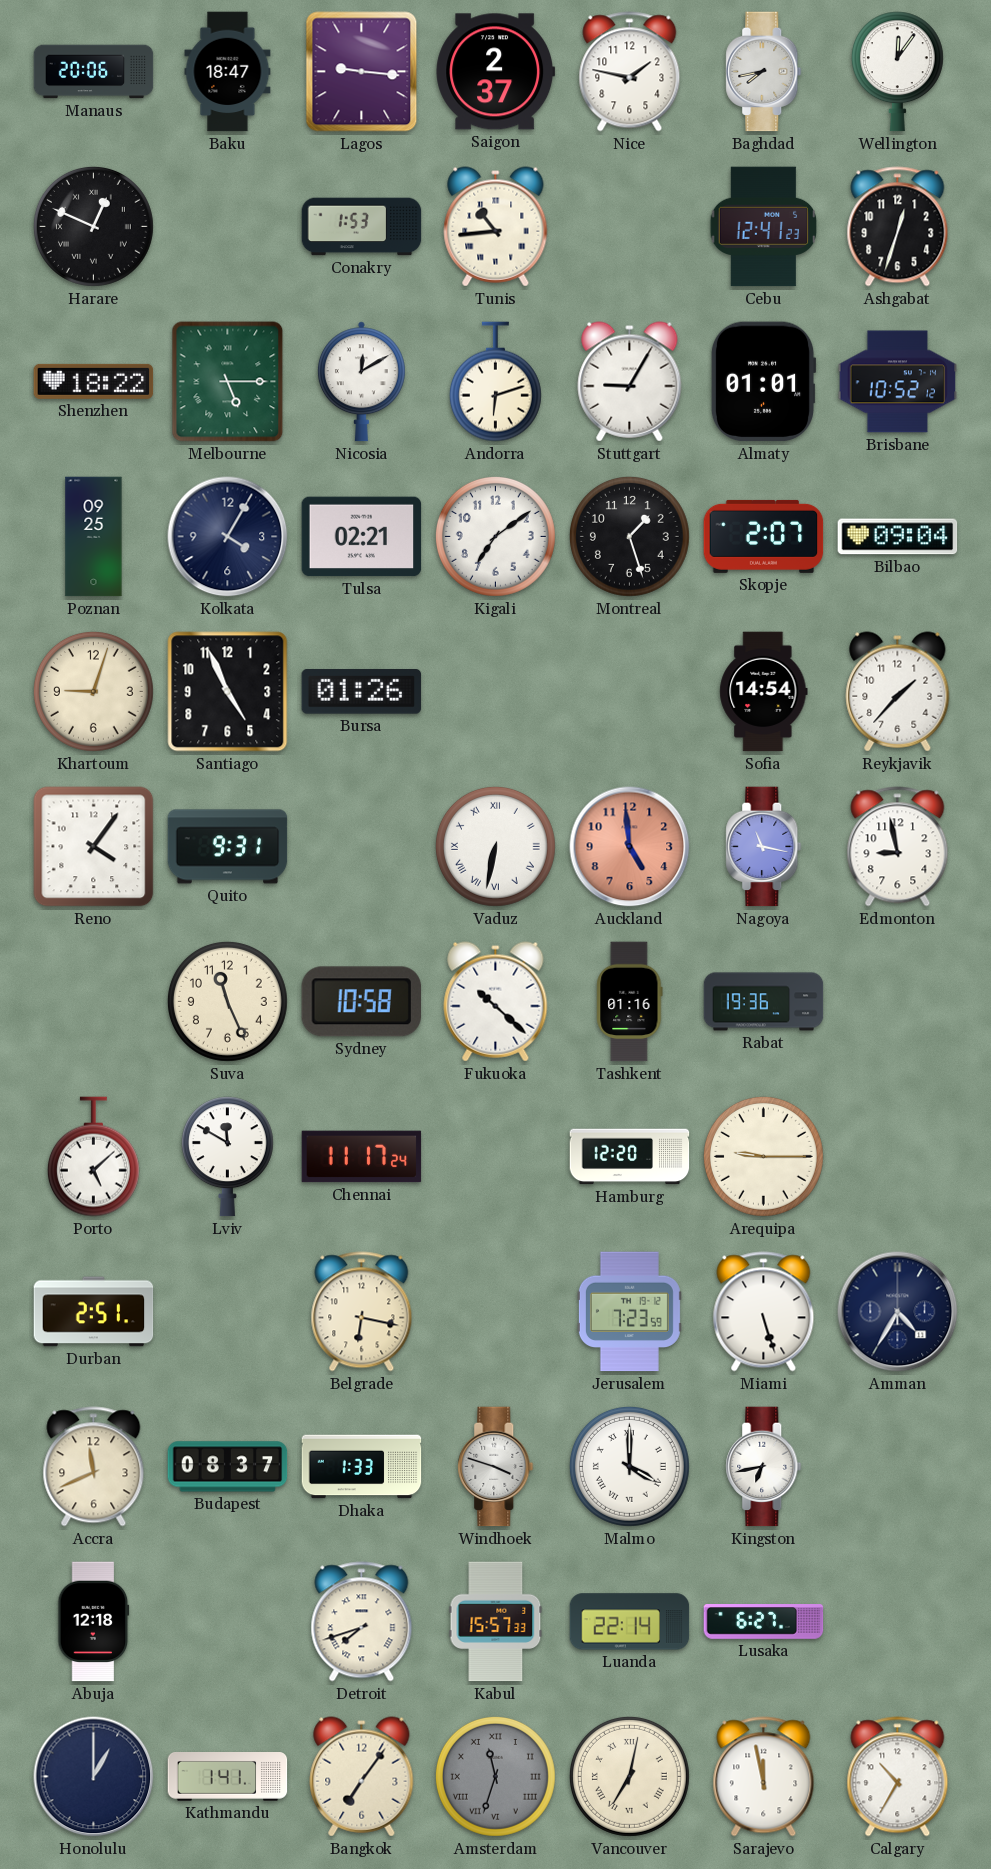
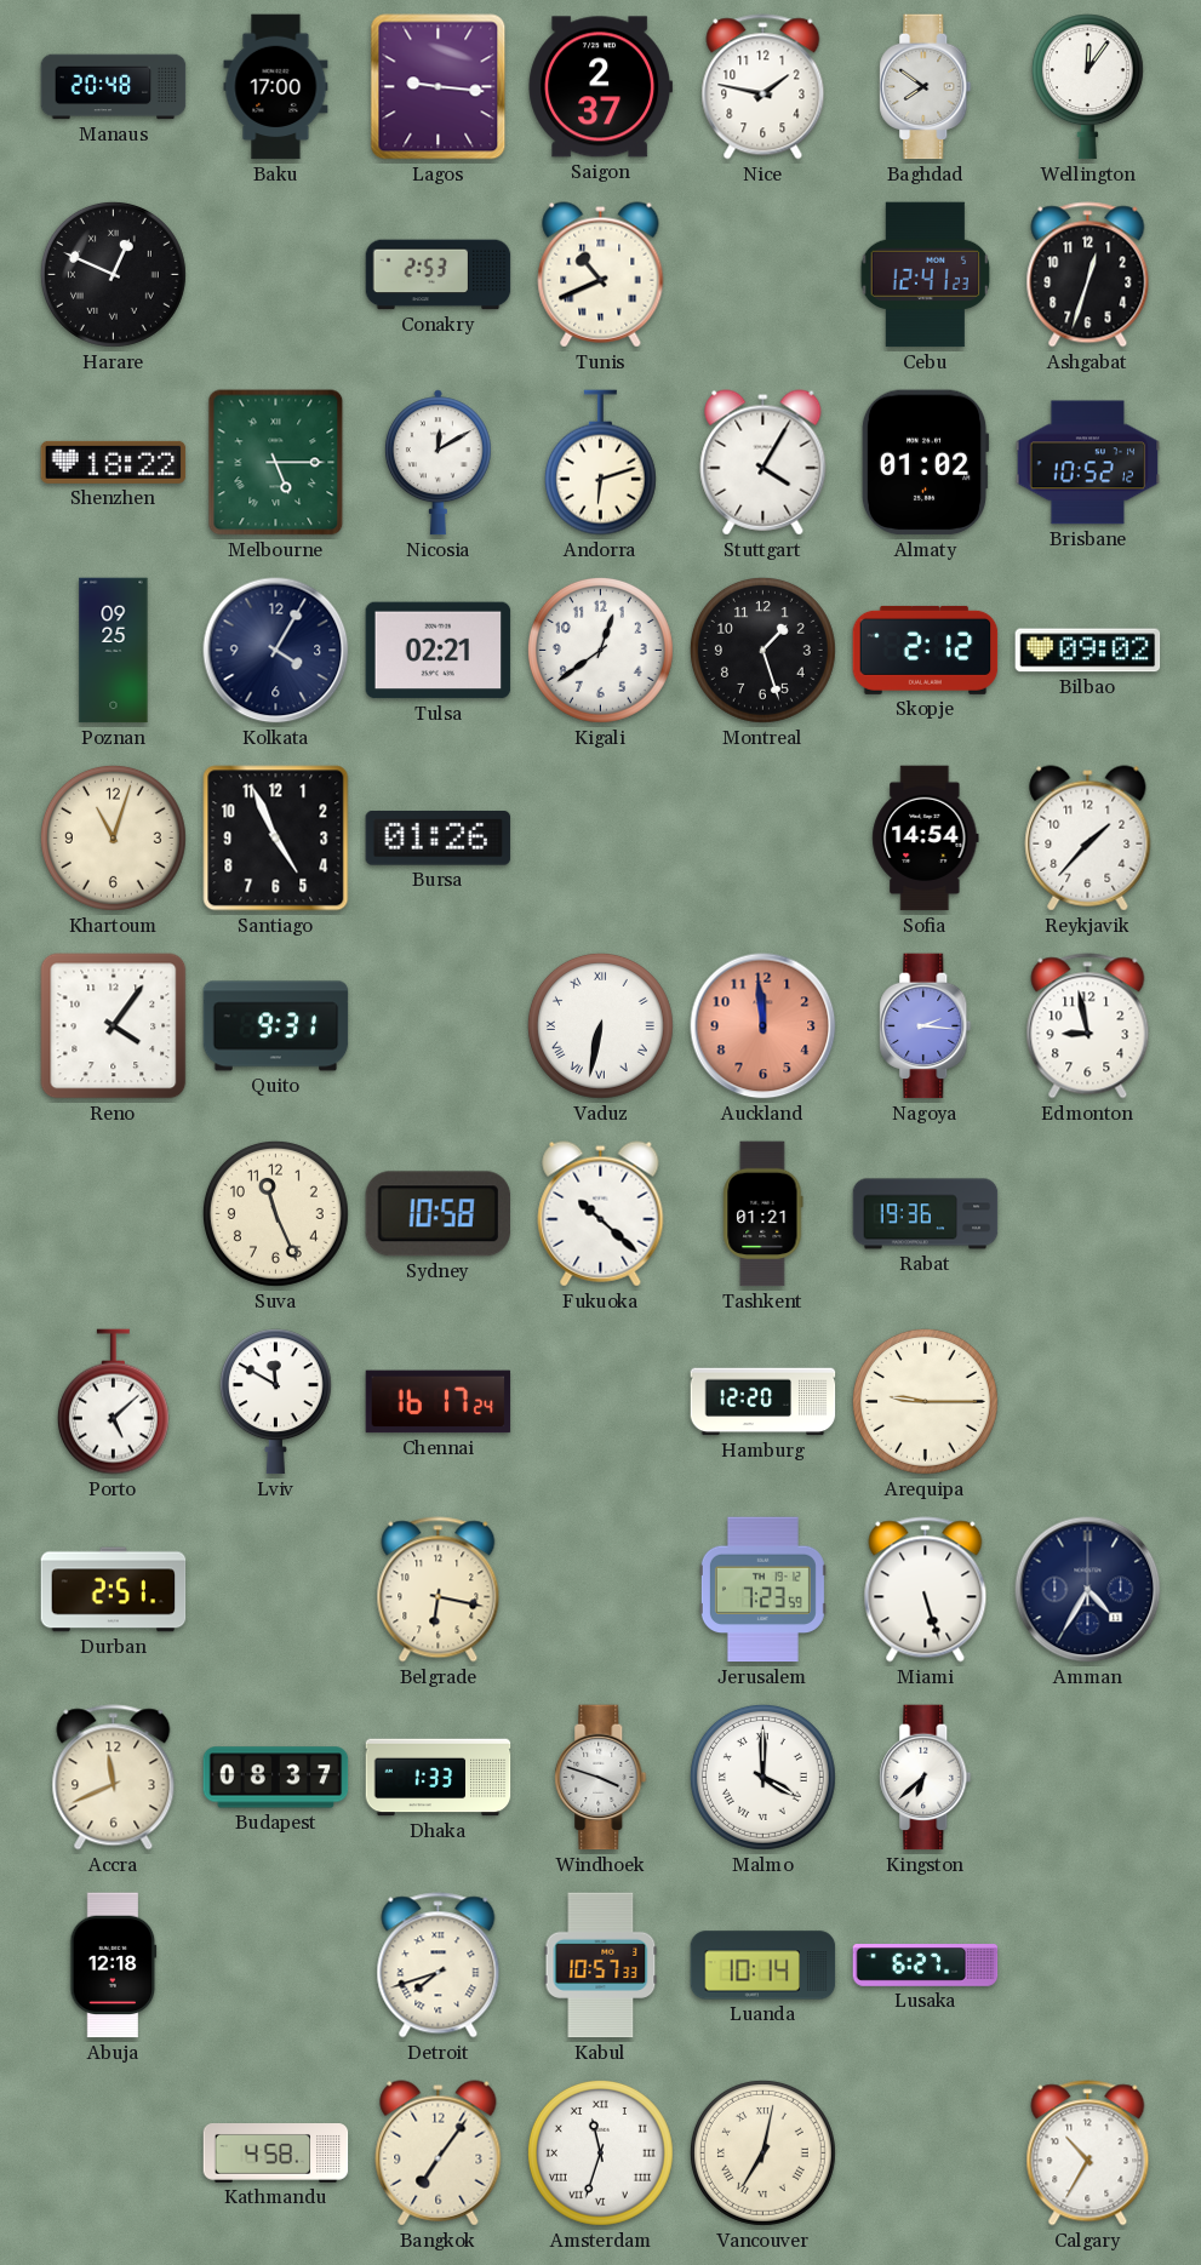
Manaus: 20:06 -> 20:48
Baku: 18:47 -> 17:00
Baghdad: 7:43 -> 7:51
Conakry: 1:53 -> 2:53
Tunis: 10:44 -> 10:41
Stuttgart: 9:05 -> 4:05
Almaty: 01:01 -> 01:02
Kigali: 7:09 -> 12:39
Skopje: 2:07 -> 2:12
Bilbao: 09:04 -> 09:02
Khartoum: 9:03 -> 11:03
Auckland: 4:59 -> 11:59
Nagoya: 11:17 -> 2:16
Tashkent: 01:16 -> 01:21
Chennai: 11:17 -> 16:17
Kingston: 6:43 -> 6:38
Kabul: 15:57 -> 10:57
Luanda: 22:14 -> 10:14
Honolulu: 1:00 -> none
Kathmandu: 1:41 -> 4:58
Amsterdam dial: grey -> white
Sarajevo: 11:58 -> none
